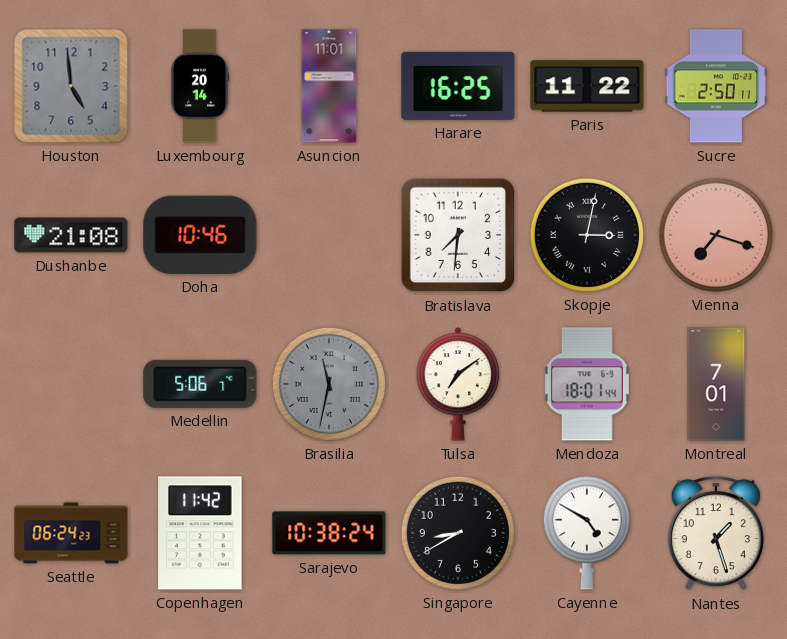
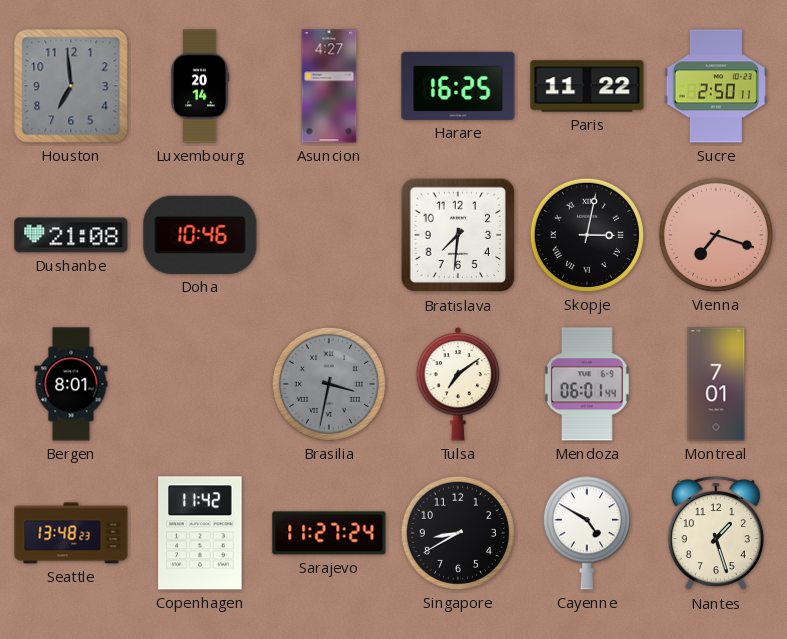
Houston: 4:59 -> 6:59
Asuncion: 11:01 -> 4:27
Bergen: none -> 8:01
Medellin: 5:06 -> none
Brasilia: 11:32 -> 3:32
Mendoza: 18:01 -> 06:01
Seattle: 06:24 -> 13:48
Sarajevo: 10:38 -> 11:27
